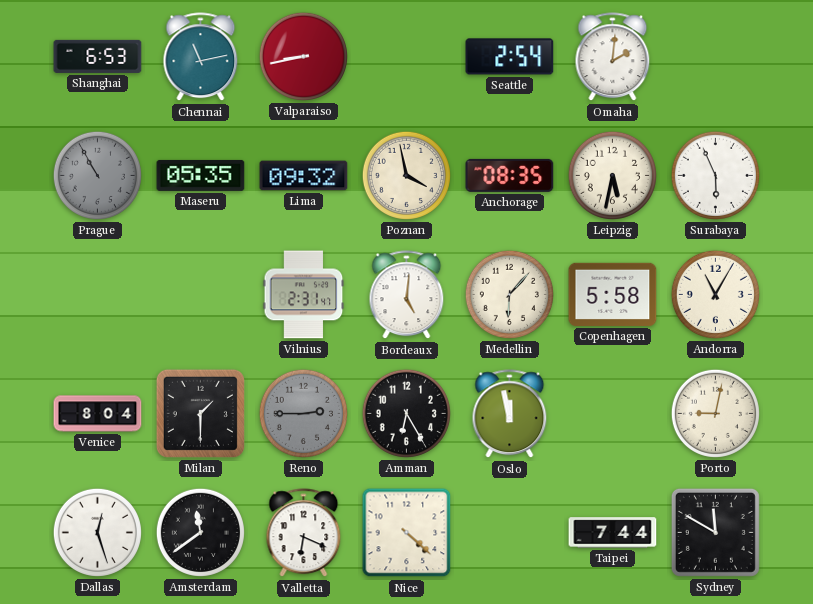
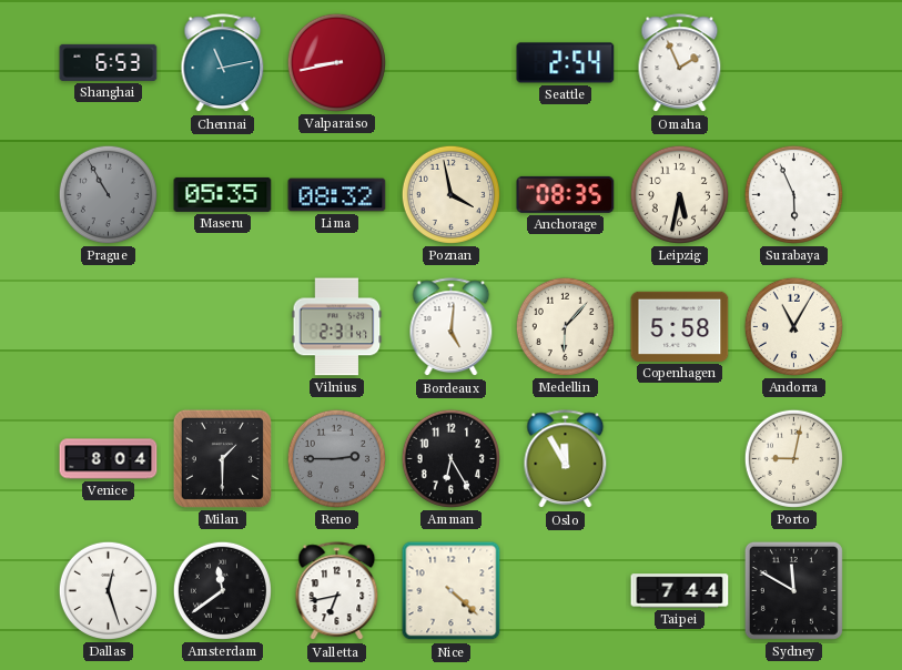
Omaha: 2:01 -> 1:56
Lima: 09:32 -> 08:32
Oslo: 11:58 -> 11:55
Valletta: 6:19 -> 6:43
